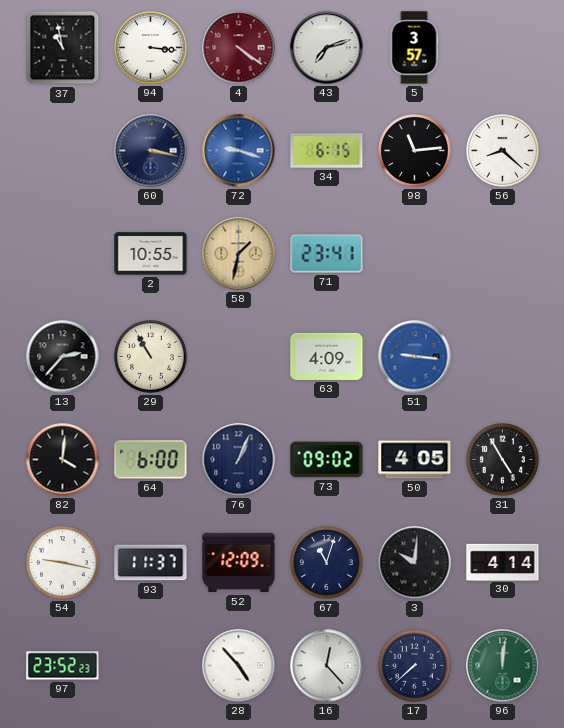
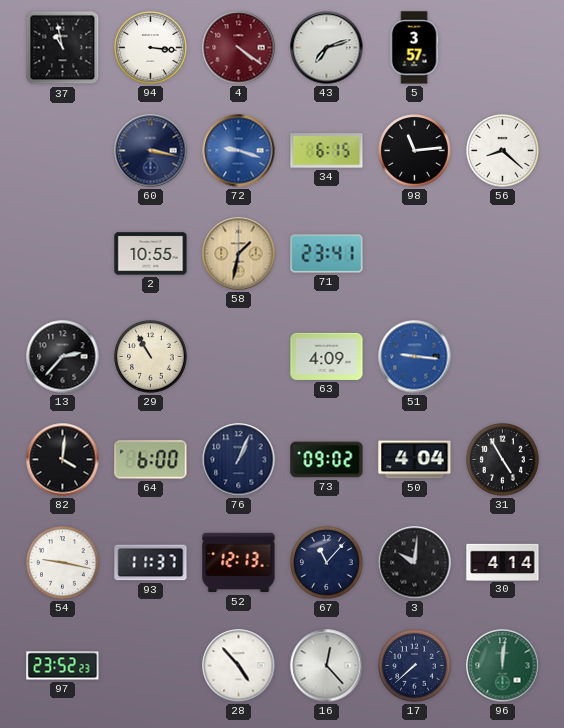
50: 4:05 -> 4:04
52: 12:09 -> 12:13
67: 11:03 -> 11:07
